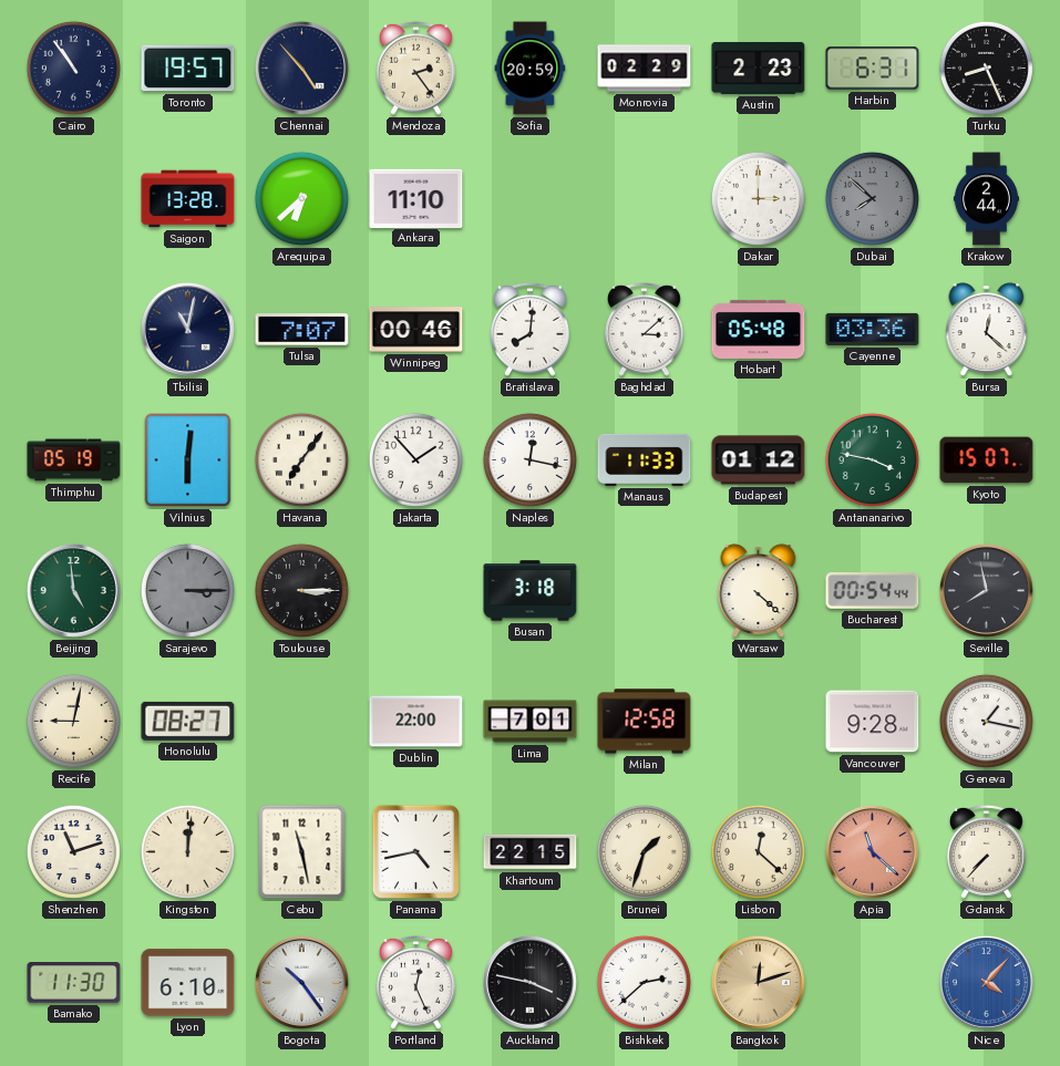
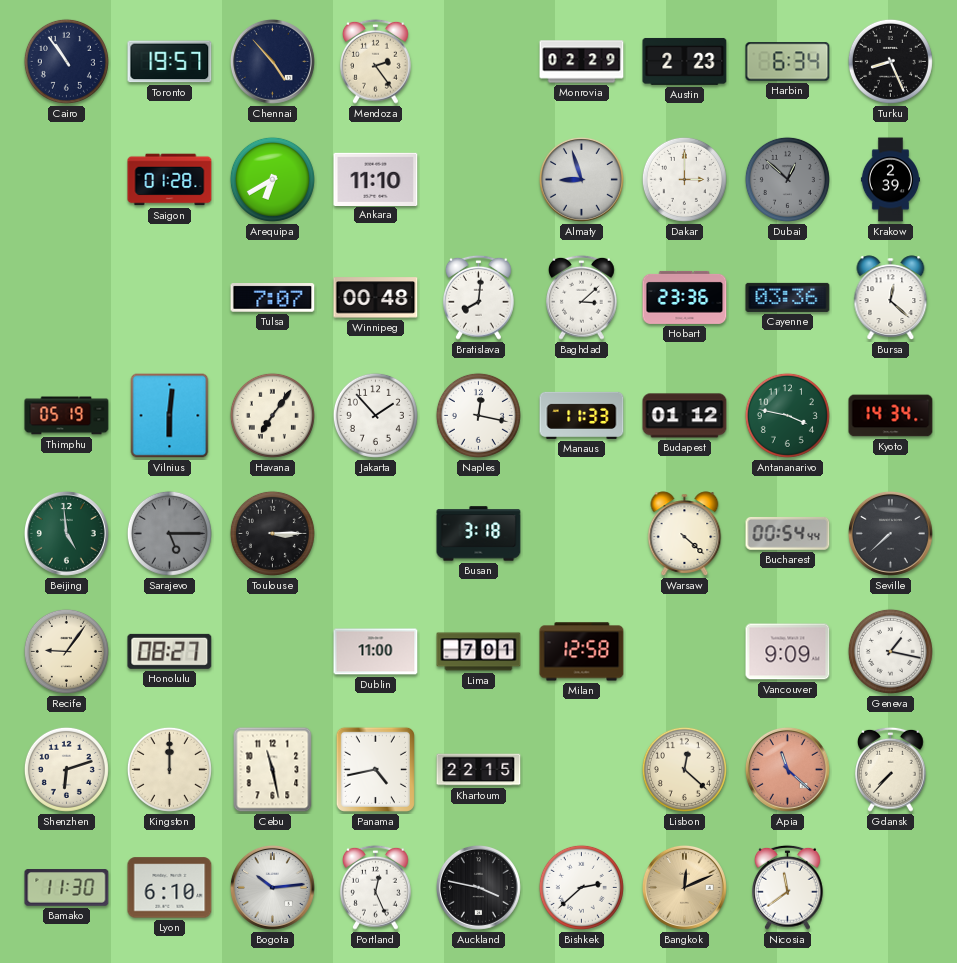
Sofia: 20:59 -> none
Harbin: 6:31 -> 6:34
Saigon: 13:28 -> 01:28
Arequipa: 6:38 -> 6:40
Almaty: none -> 8:57
Dubai: 7:52 -> 12:52
Krakow: 2:44 -> 2:39
Tbilisi: 11:02 -> none
Winnipeg: 00:46 -> 00:48
Hobart: 05:48 -> 23:36
Kyoto: 15:07 -> 14:34
Sarajevo: 3:15 -> 5:15
Seville: 7:58 -> 7:38
Recife: 9:02 -> 9:06
Dublin: 22:00 -> 11:00
Vancouver: 9:28 -> 9:09
Shenzhen: 11:12 -> 6:12
Kingston: 12:01 -> 12:00
Brunei: 1:33 -> none
Bogota: 10:24 -> 10:14
Bangkok: 12:12 -> 12:11
Nicosia: none -> 11:39
Nice: 4:07 -> none
